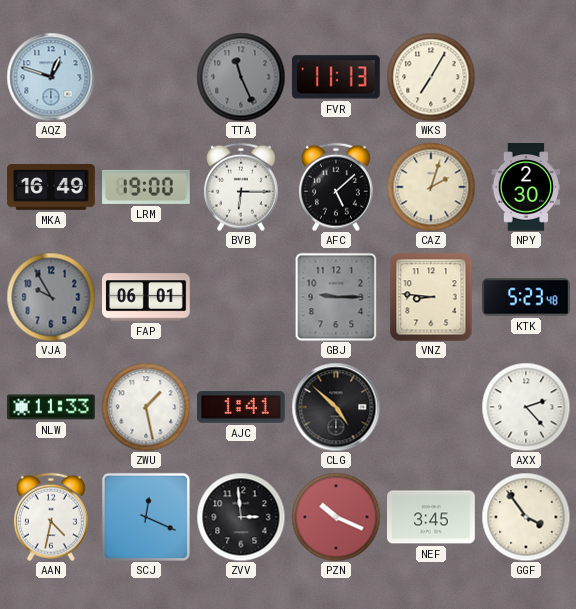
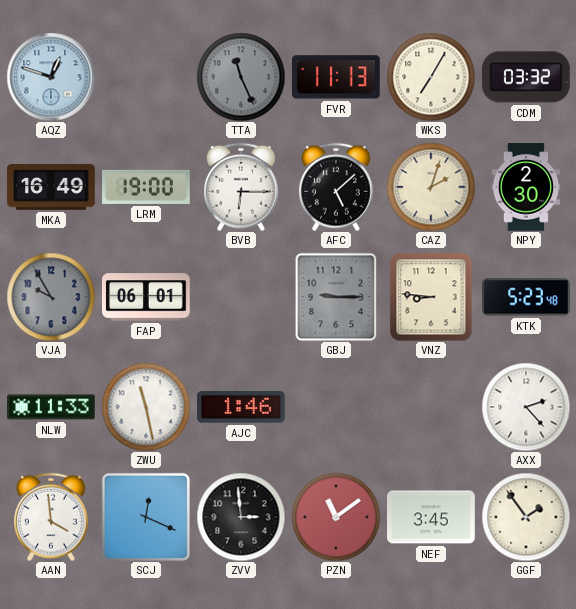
CDM: none -> 03:32
ZWU: 1:28 -> 11:28
AJC: 1:41 -> 1:46
CLG: 4:52 -> none
AAN: 4:32 -> 3:59
PZN: 10:19 -> 11:09
GGF: 3:54 -> 1:54
